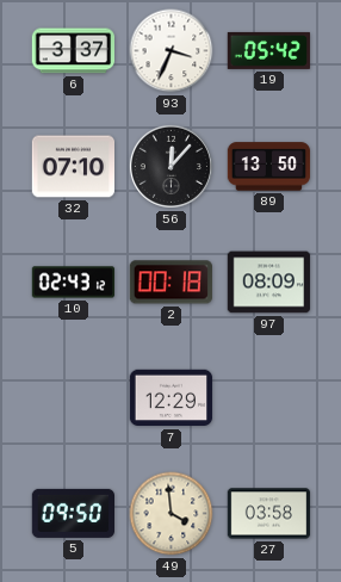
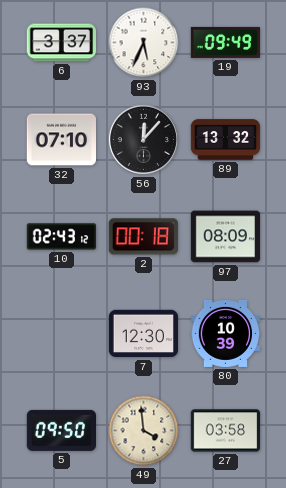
93: 3:34 -> 5:34
19: 05:42 -> 09:49
89: 13:50 -> 13:32
7: 12:29 -> 12:30
80: none -> 10:39
